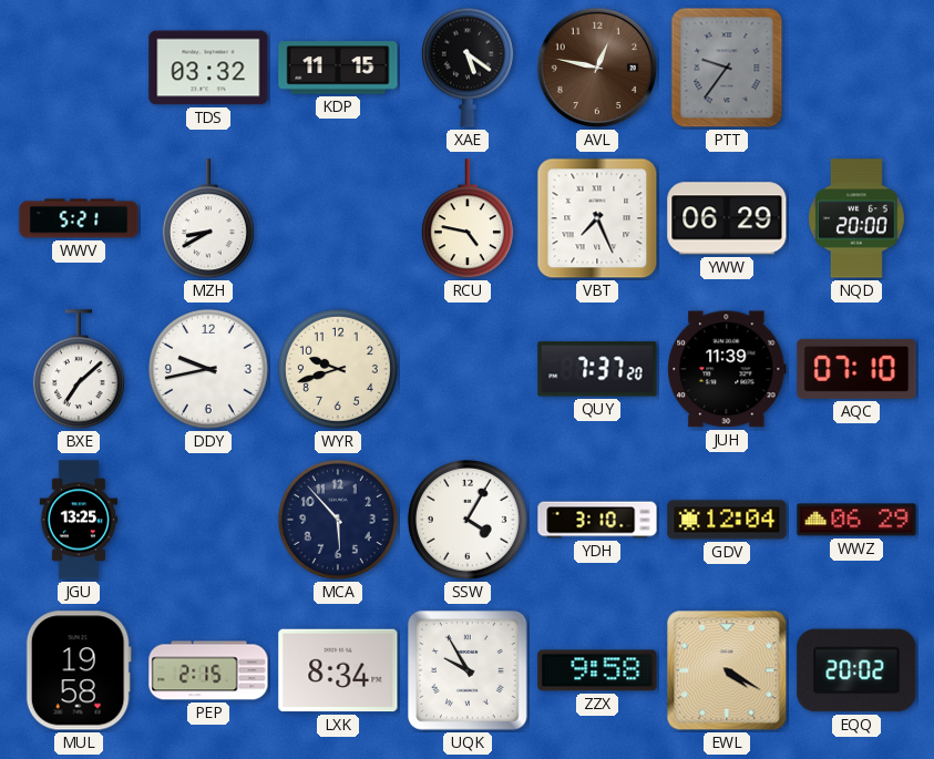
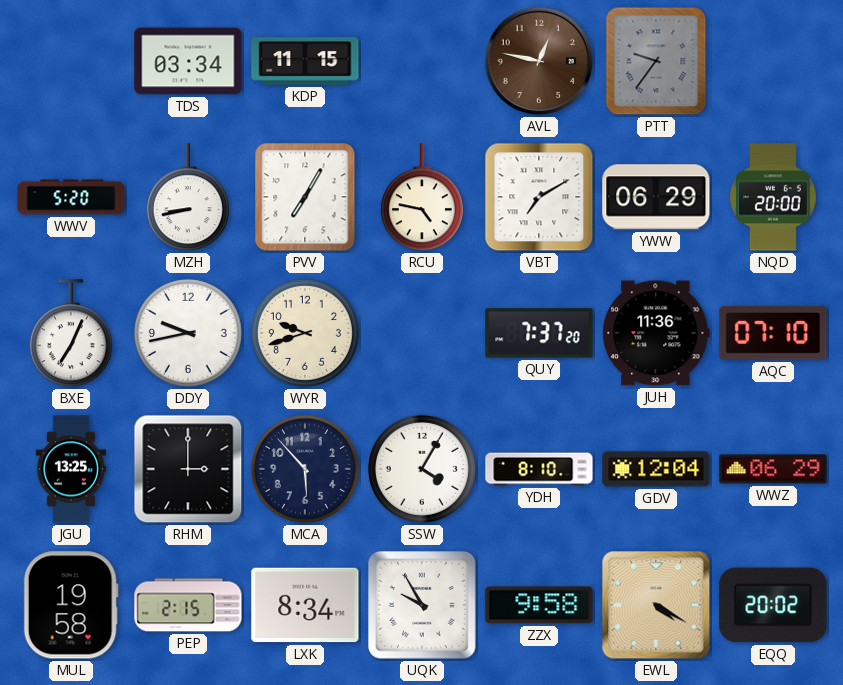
TDS: 03:32 -> 03:34
XAE: 5:21 -> none
WWV: 5:21 -> 5:20
MZH: 8:40 -> 8:43
PVV: none -> 7:05
VBT: 7:26 -> 7:10
BXE: 7:08 -> 7:04
JUH: 11:39 -> 11:36
RHM: none -> 3:00
YDH: 3:10 -> 8:10
